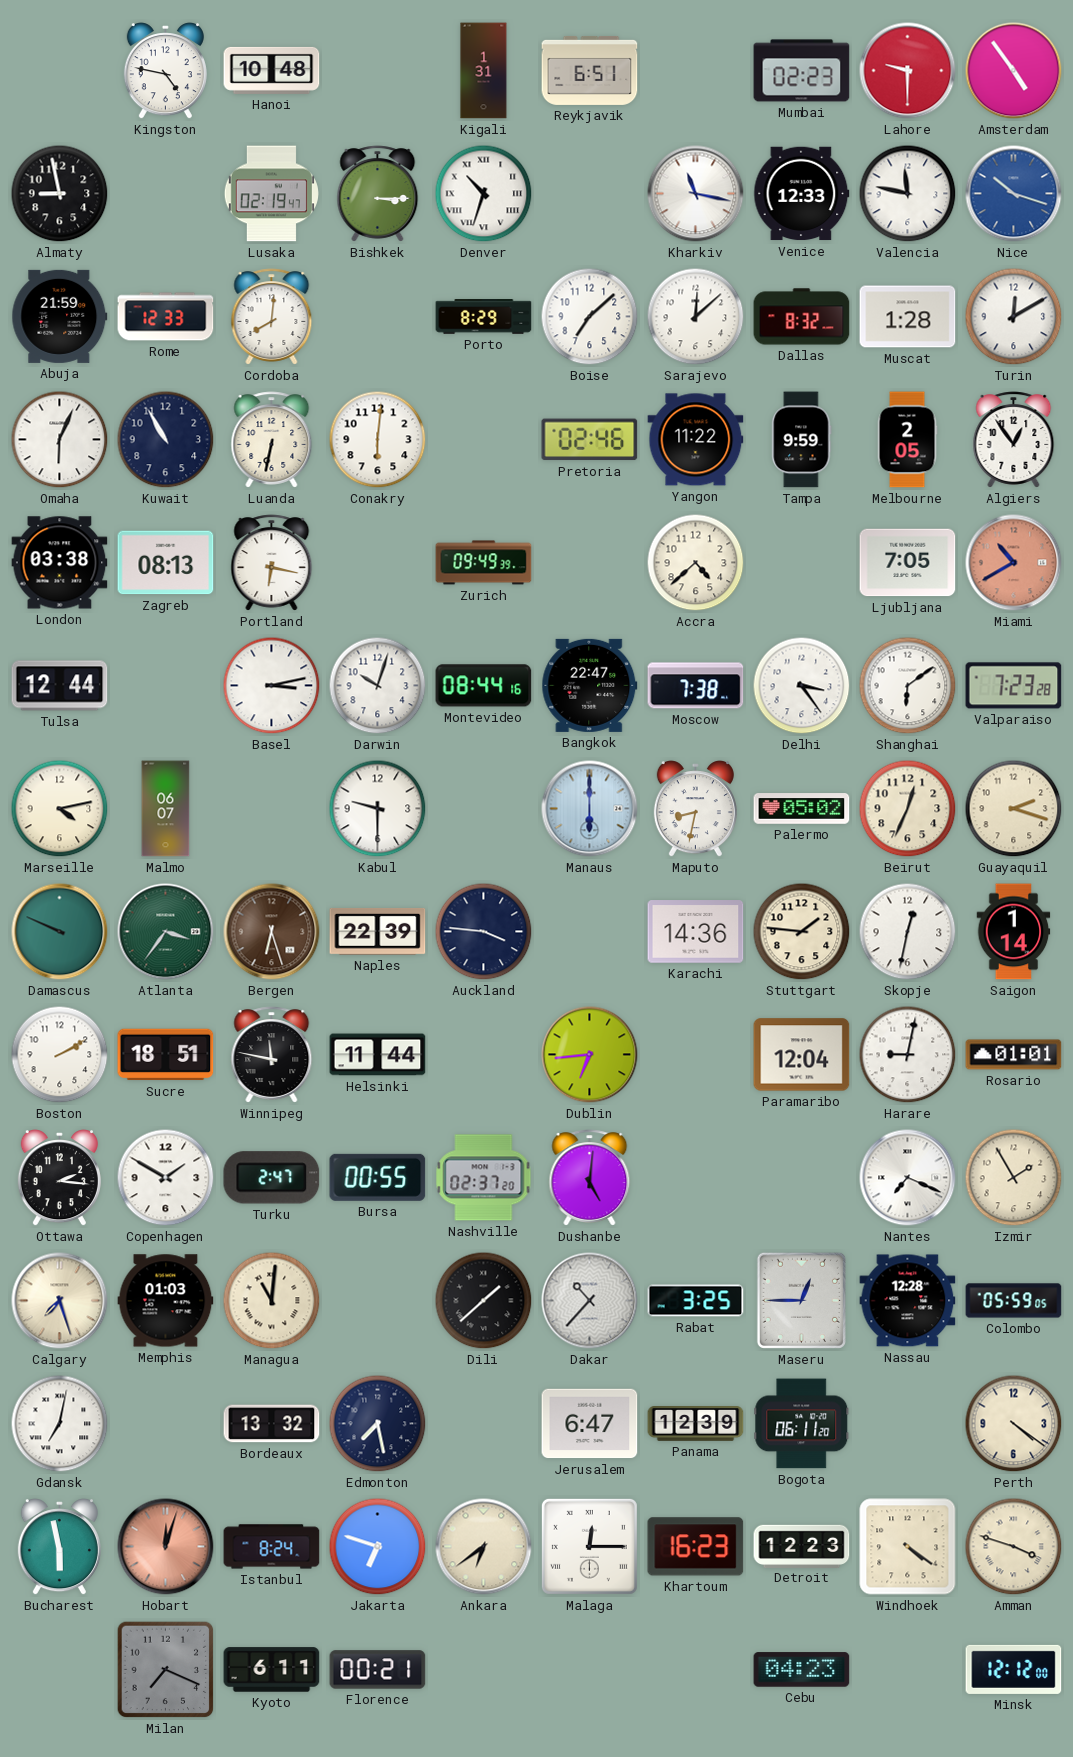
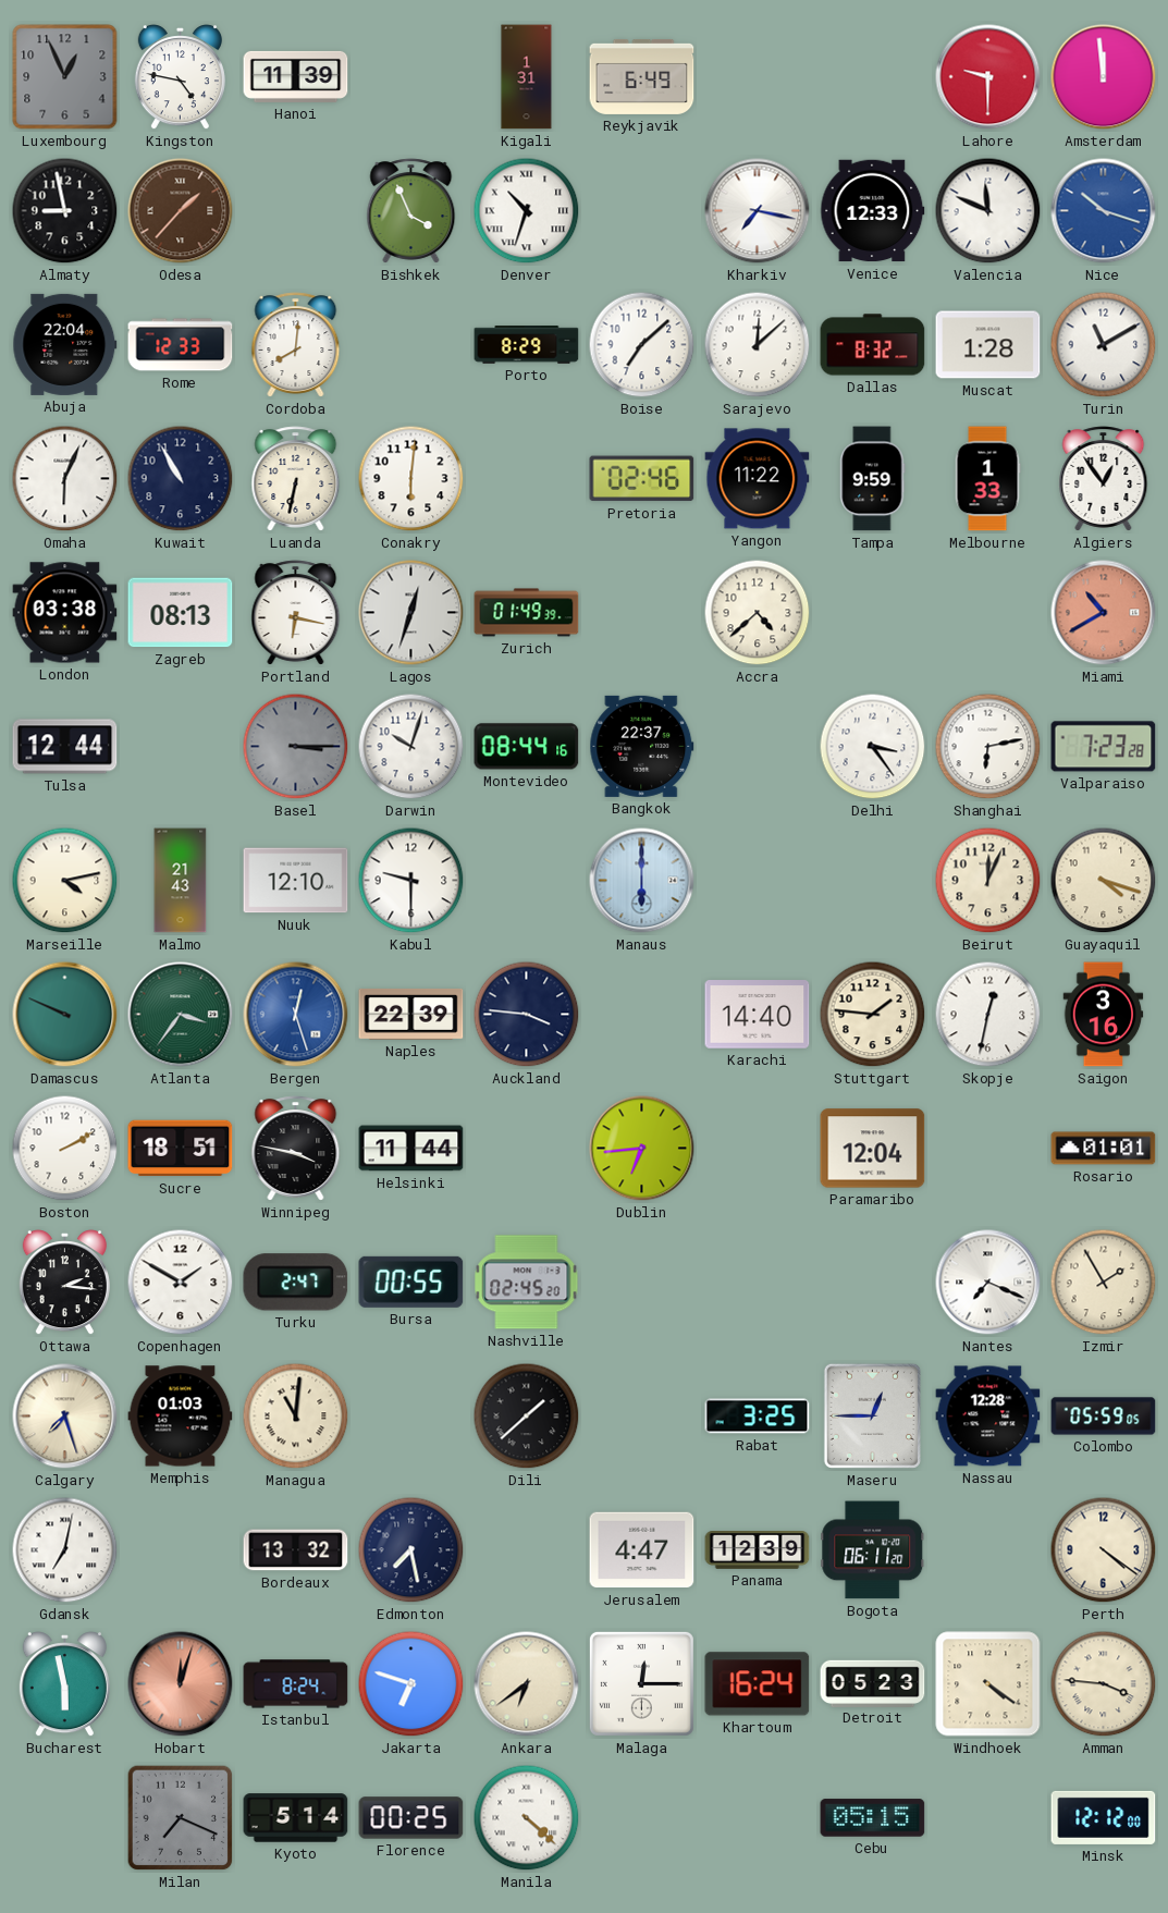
Luxembourg: none -> 12:56
Hanoi: 10:48 -> 11:39
Reykjavik: 6:51 -> 6:49
Mumbai: 02:23 -> none
Amsterdam: 4:54 -> 11:59
Odesa: none -> 1:37
Lusaka: 02:19 -> none
Bishkek: 3:15 -> 3:56
Kharkiv: 11:17 -> 7:17
Valencia: 11:47 -> 11:49
Abuja: 21:59 -> 22:04
Turin: 12:10 -> 11:10
Melbourne: 2:05 -> 1:33
Lagos: none -> 12:33
Zurich: 09:49 -> 01:49
Ljubljana: 7:05 -> none
Basel: 3:13 -> 3:15
Basel dial: white -> grey
Bangkok: 22:47 -> 22:37
Moscow: 7:38 -> none
Shanghai: 6:09 -> 6:13
Malmo: 06:07 -> 21:43
Nuuk: none -> 12:10
Maputo: 8:32 -> none
Palermo: 05:02 -> none
Beirut: 12:34 -> 12:04
Guayaquil: 2:18 -> 4:18
Bergen: 6:27 -> 12:27
Bergen dial: brown -> blue
Karachi: 14:36 -> 14:40
Saigon: 1:14 -> 3:16
Winnipeg: 11:47 -> 3:47
Harare: 9:02 -> none
Nashville: 02:37 -> 02:45
Dushanbe: 5:01 -> none
Dakar: 10:37 -> none
Jerusalem: 6:47 -> 4:47
Khartoum: 16:23 -> 16:24
Detroit: 12:23 -> 05:23
Amman: 3:48 -> 3:46
Kyoto: 6:11 -> 5:14
Florence: 00:21 -> 00:25
Manila: none -> 4:22
Cebu: 04:23 -> 05:15
